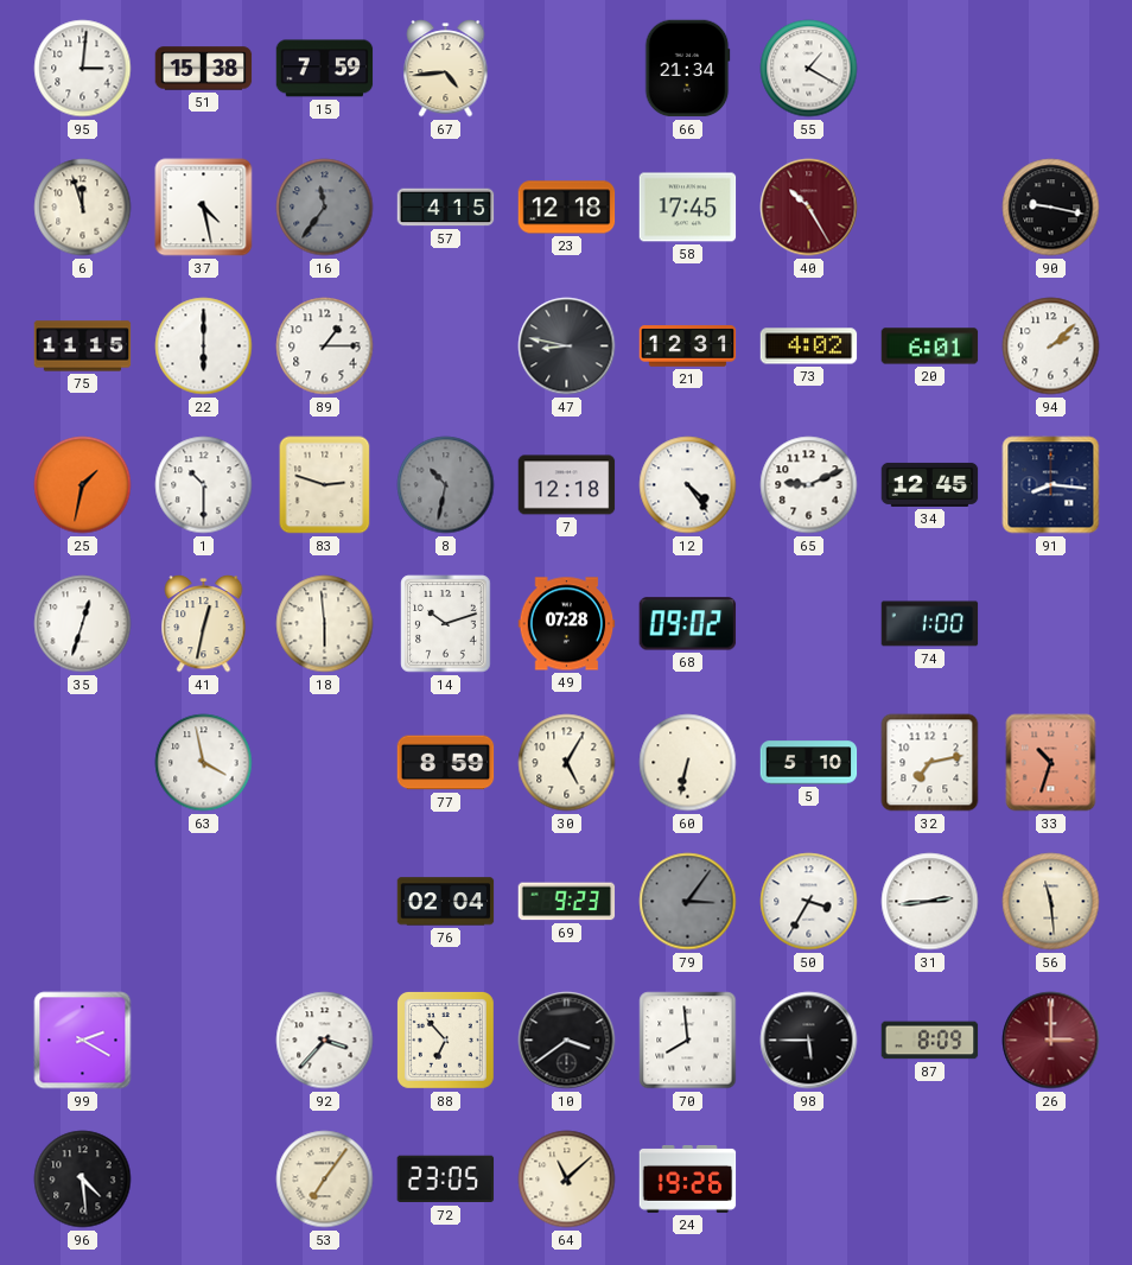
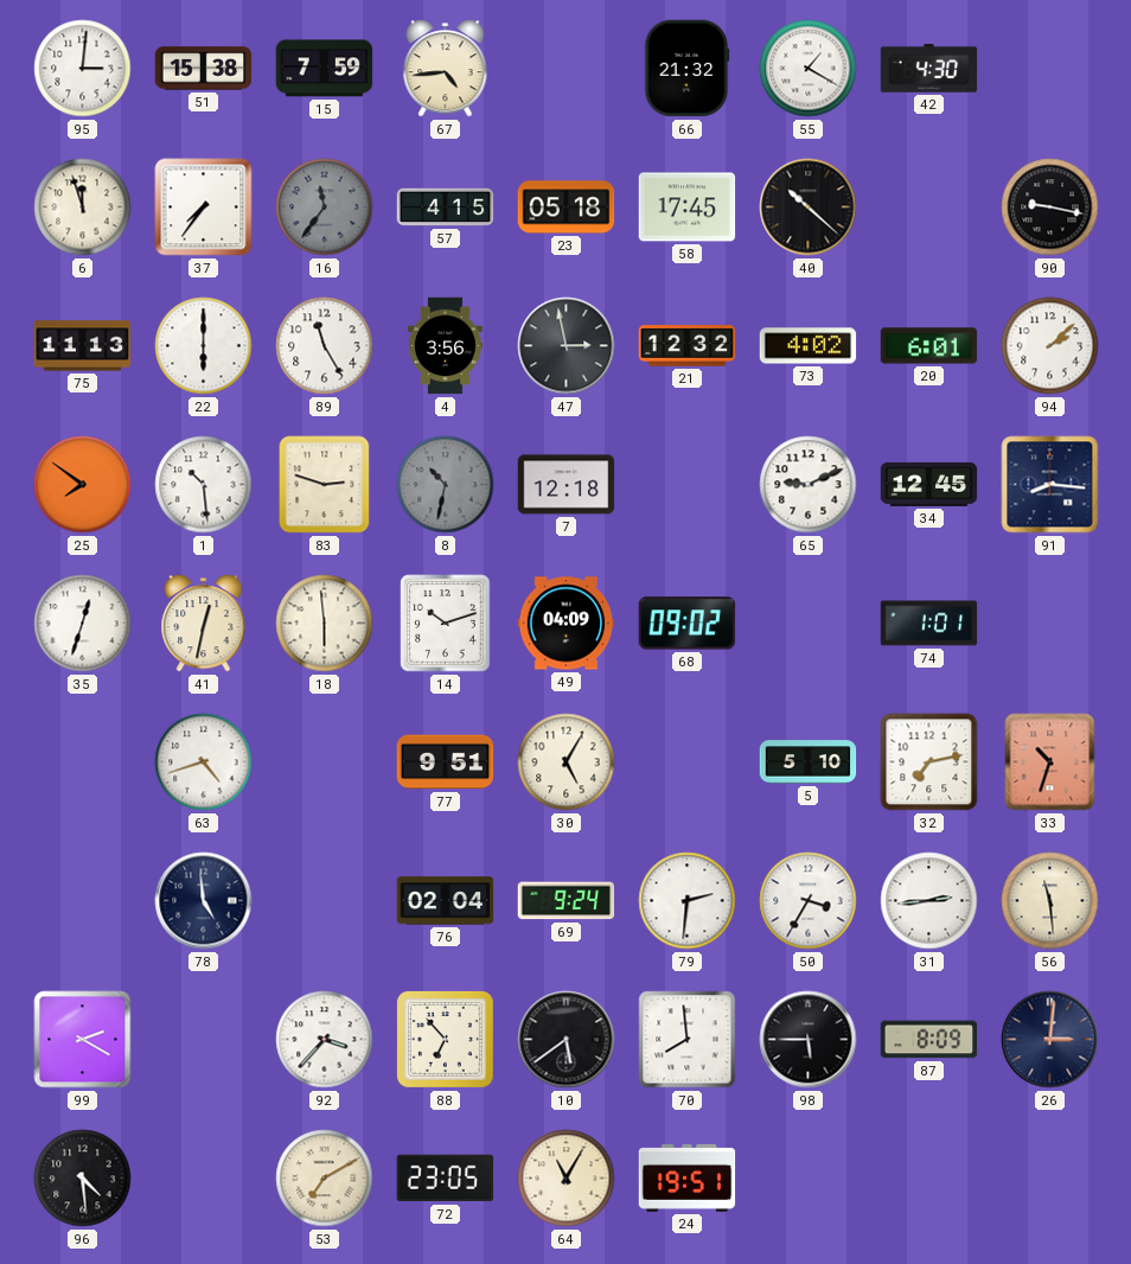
66: 21:34 -> 21:32
42: none -> 4:30
37: 4:28 -> 7:36
23: 12:18 -> 05:18
40: 10:25 -> 10:22
40 dial: burgundy -> black
75: 11:15 -> 11:13
89: 1:15 -> 11:25
4: none -> 3:56
47: 8:47 -> 2:58
21: 12:31 -> 12:32
25: 1:32 -> 7:51
1: 10:30 -> 10:29
12: 4:24 -> none
49: 07:28 -> 04:09
74: 1:00 -> 1:01
63: 3:58 -> 4:42
77: 8:59 -> 9:51
60: 6:32 -> none
78: none -> 4:59
69: 9:23 -> 9:24
79: 3:06 -> 2:31
79 dial: grey -> white
10: 3:39 -> 5:39
26: 3:00 -> 3:01
26 dial: burgundy -> navy
53: 7:06 -> 7:10
64: 11:08 -> 11:05
24: 19:26 -> 19:51
